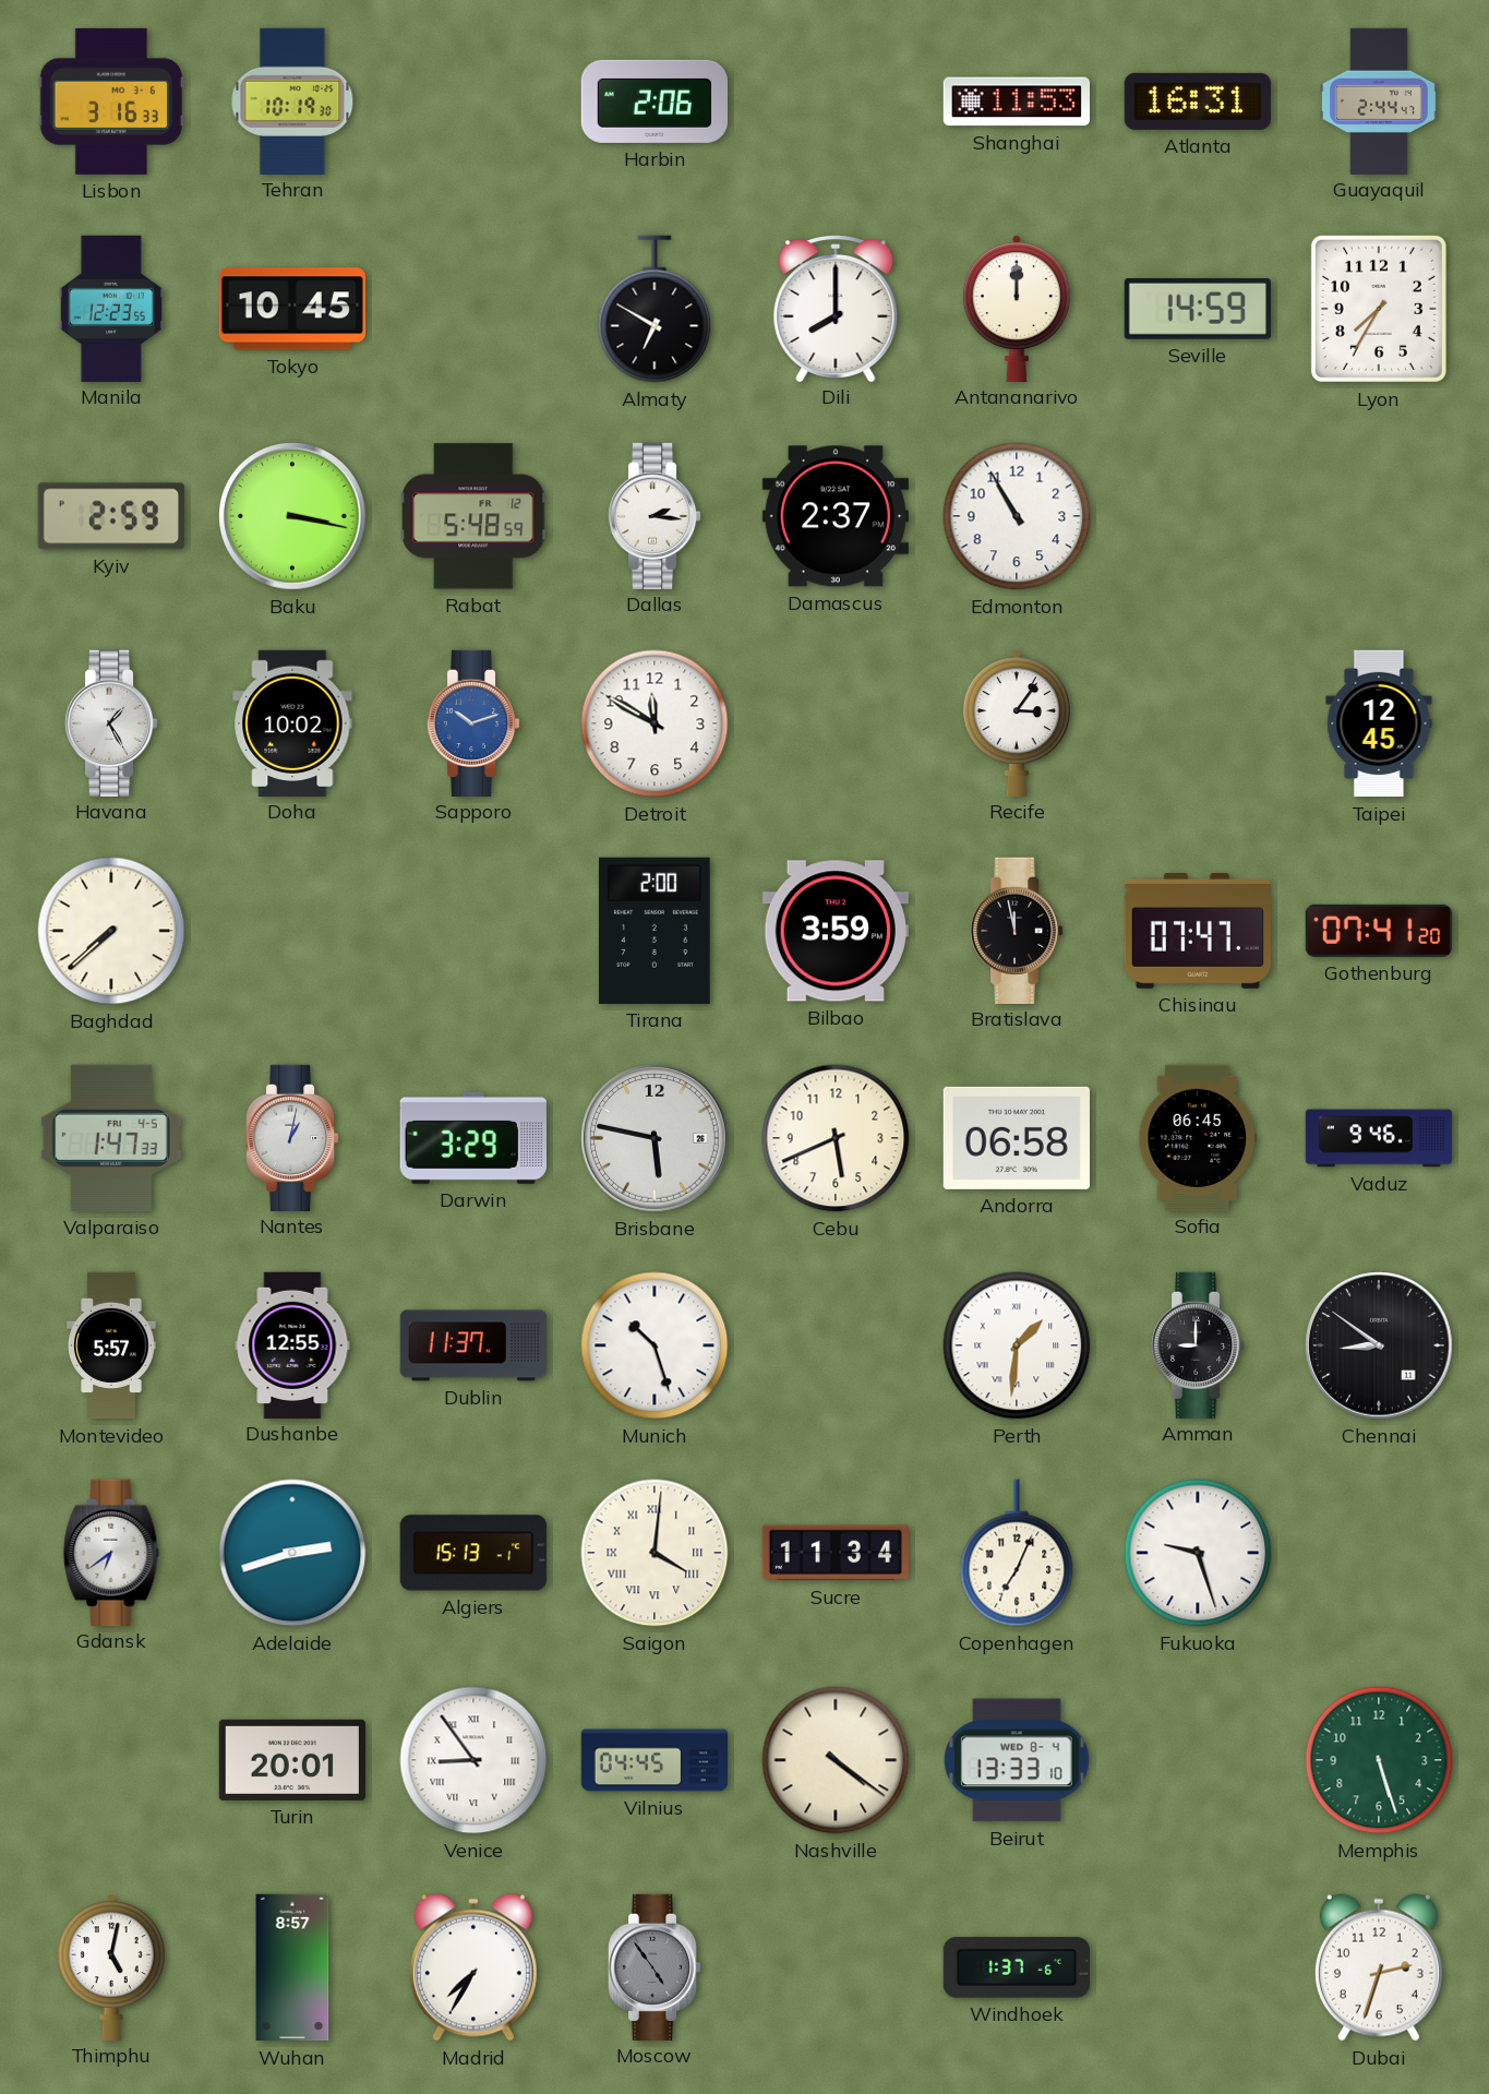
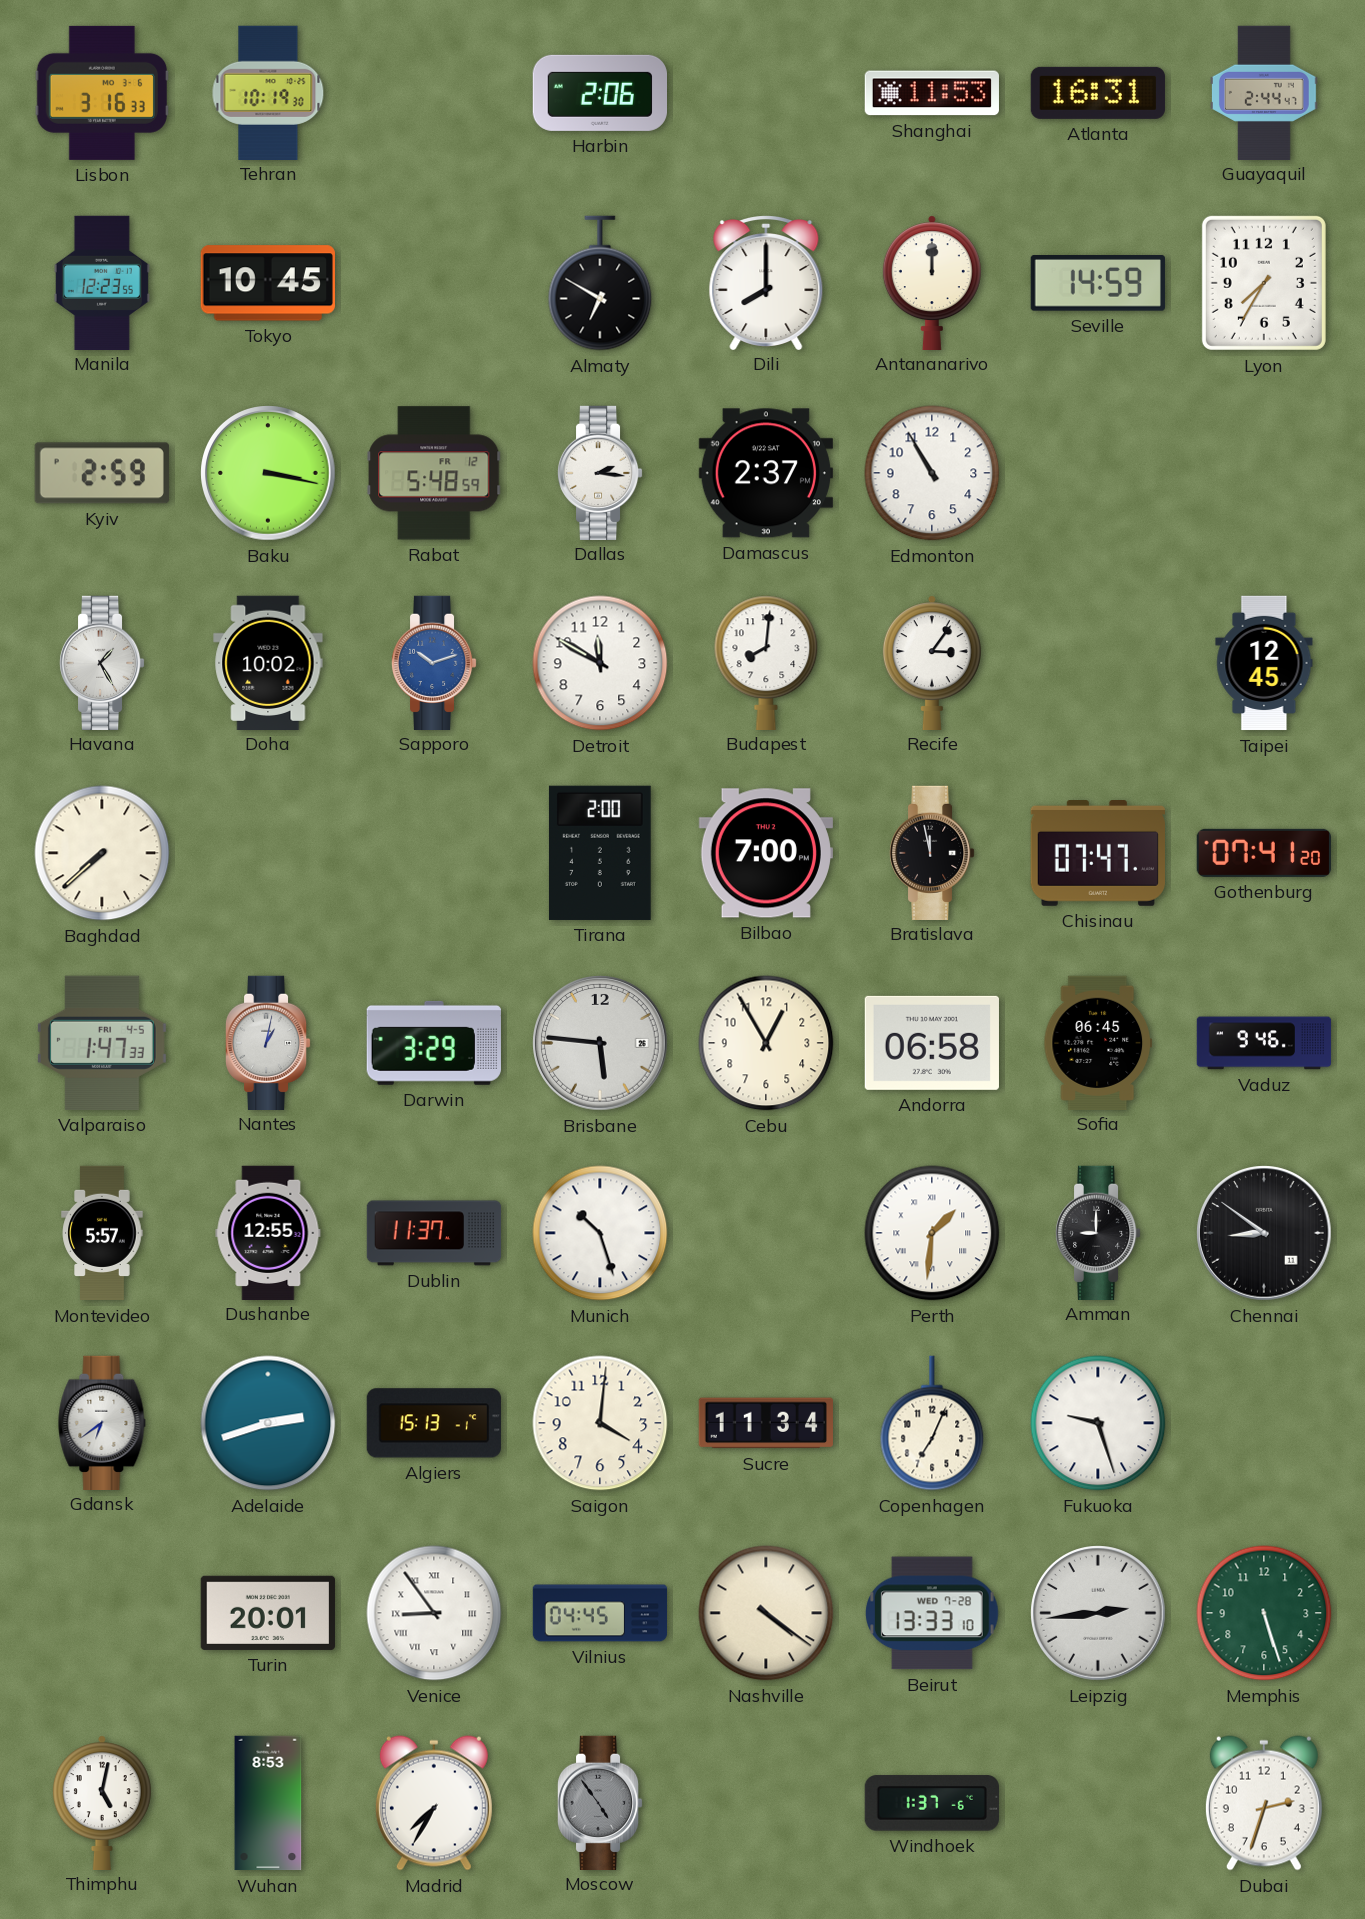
Budapest: none -> 8:01
Bilbao: 3:59 -> 7:00
Brisbane: 5:47 -> 5:46
Cebu: 5:41 -> 12:55
Saigon numerals: Roman -> Arabic
Beirut date: WED 8-4 -> WED 7-28
Leipzig: none -> 2:44
Wuhan: 8:57 -> 8:53
